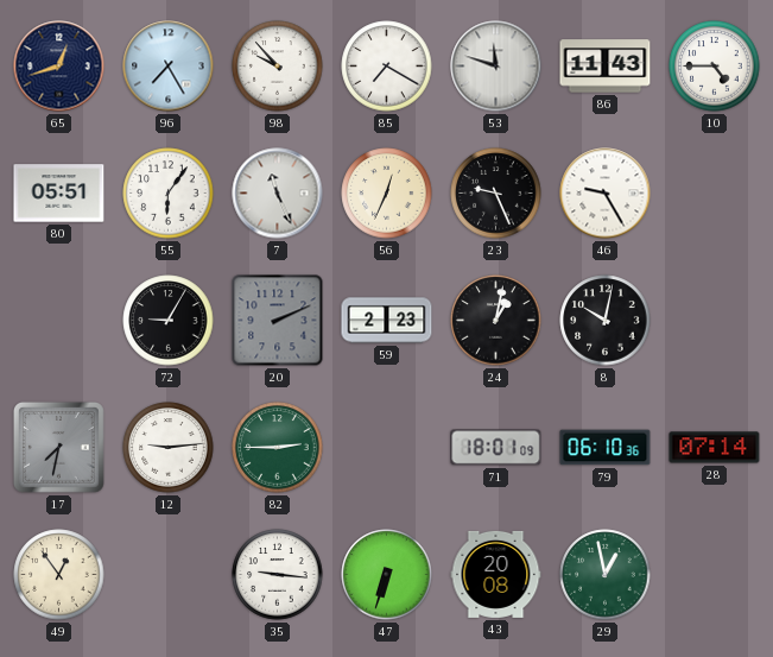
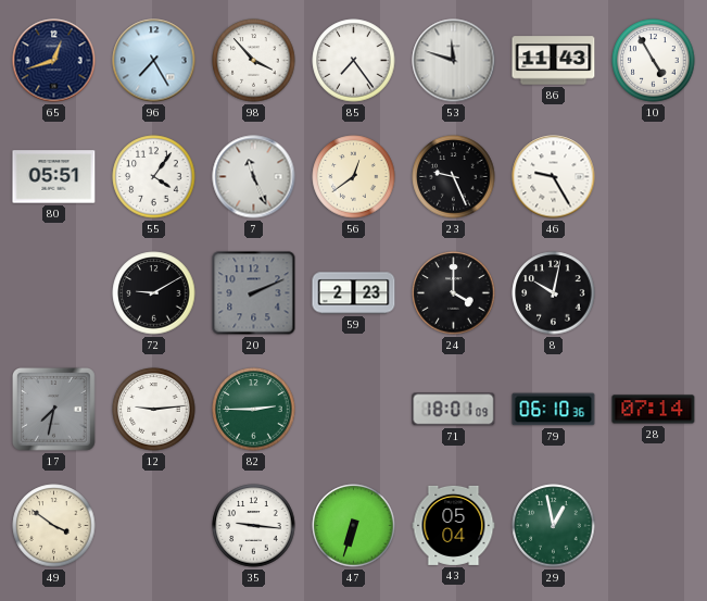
98: 9:53 -> 3:53
85: 7:20 -> 7:24
10: 4:45 -> 4:55
55: 6:06 -> 4:06
56: 12:34 -> 12:39
72: 9:05 -> 9:10
24: 1:02 -> 4:00
49: 12:54 -> 3:51
43: 20:08 -> 05:04
